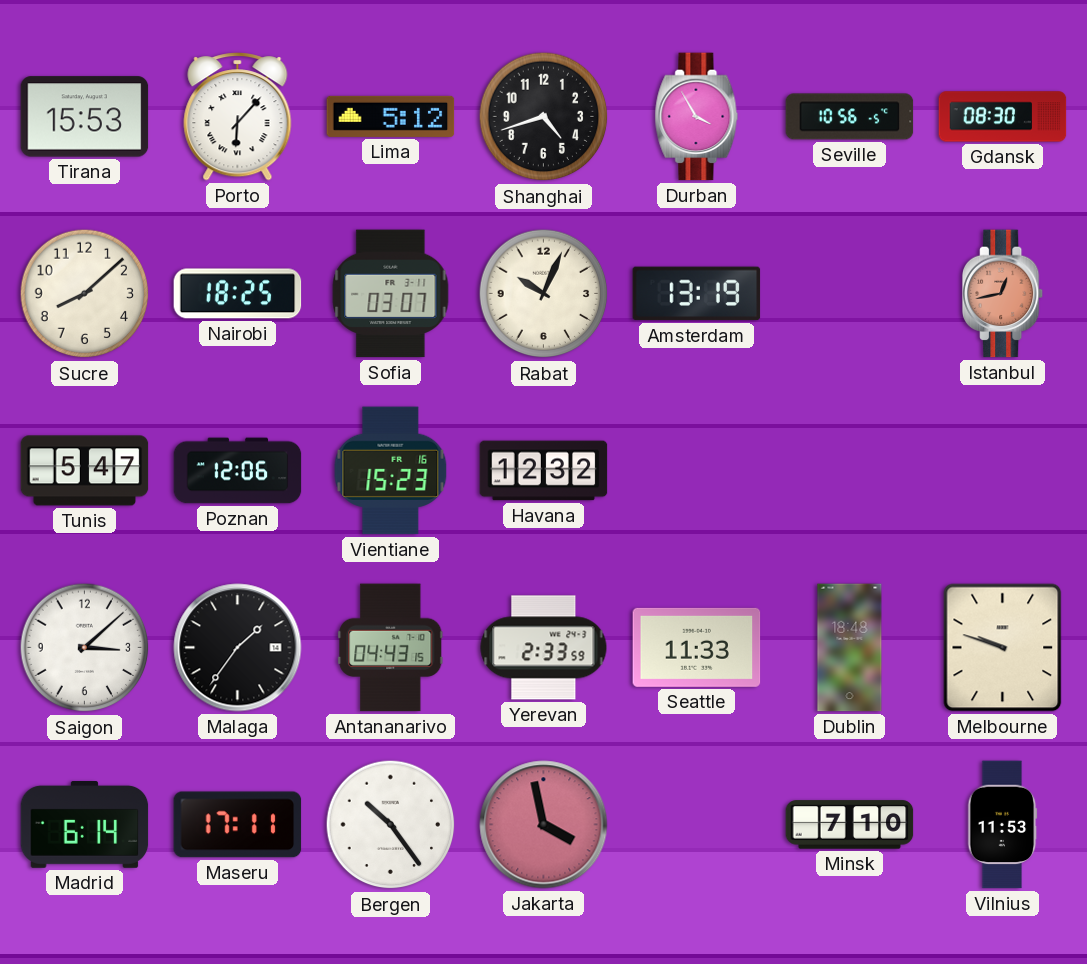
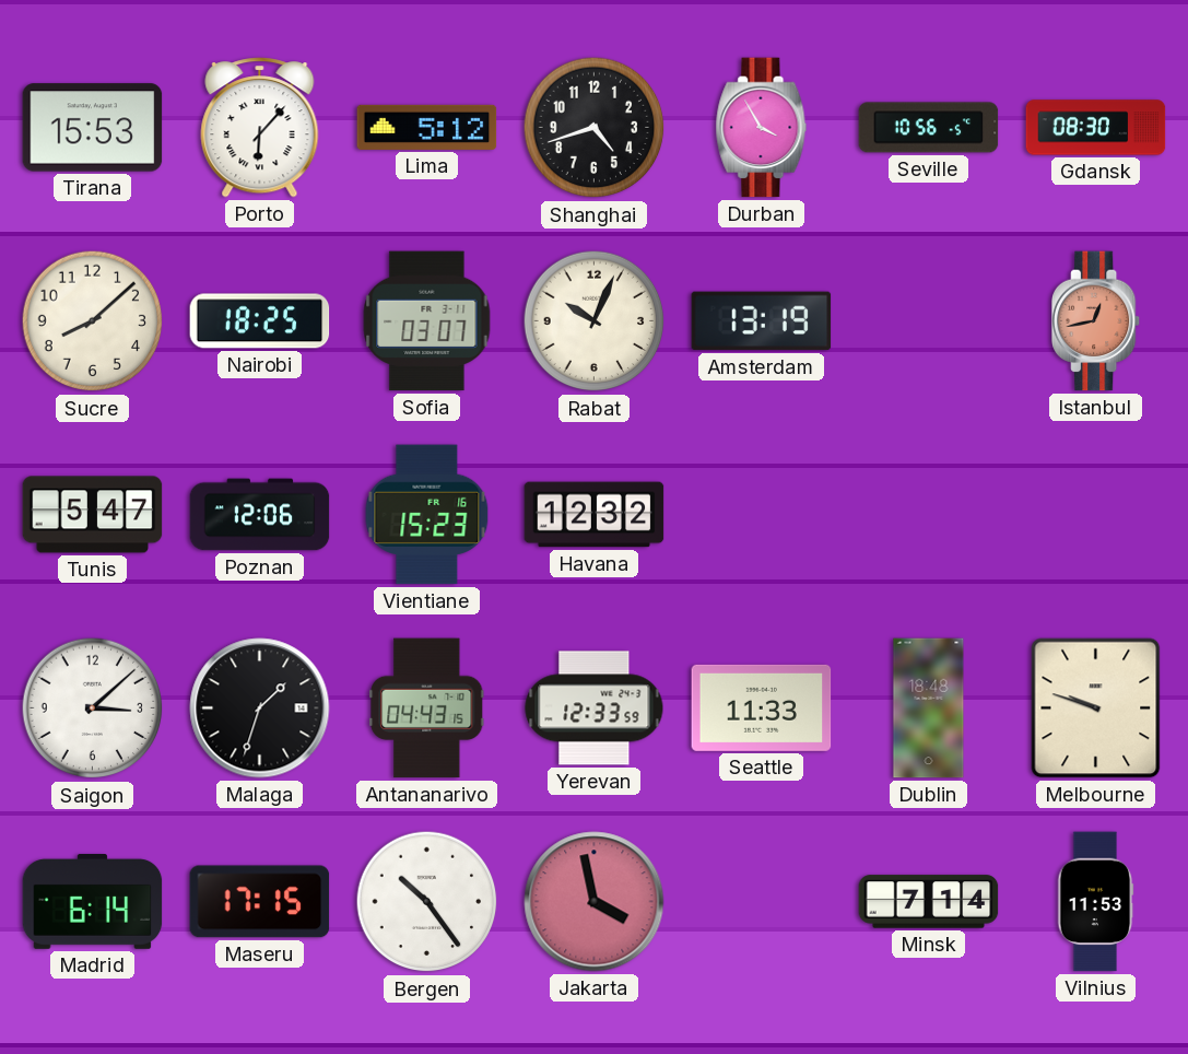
Malaga: 1:36 -> 1:33
Yerevan: 2:33 -> 12:33
Maseru: 17:11 -> 17:15
Minsk: 7:10 -> 7:14
